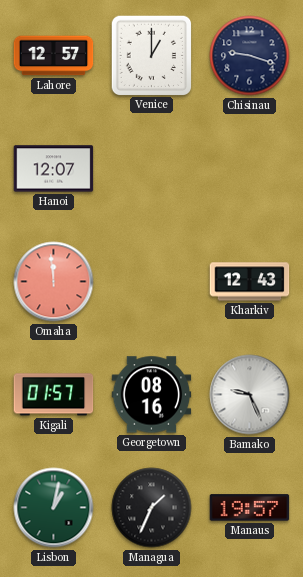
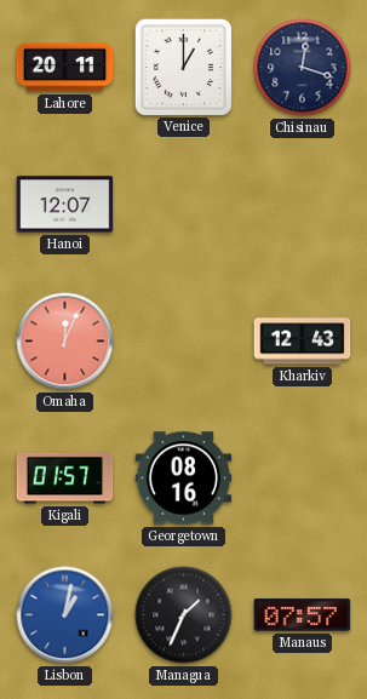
Lahore: 12:57 -> 20:11
Chisinau: 9:18 -> 12:18
Omaha: 11:59 -> 12:04
Bamako: 9:26 -> none
Lisbon dial: green -> blue
Manaus: 19:57 -> 07:57
